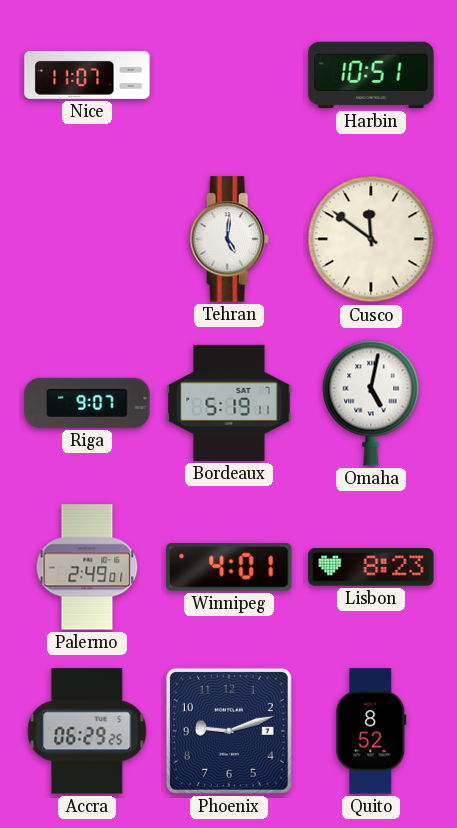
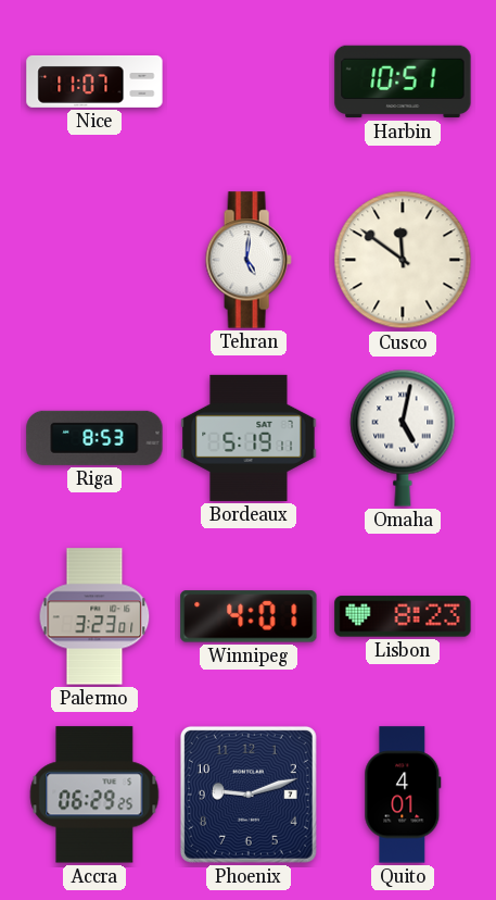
Riga: 9:07 -> 8:53
Palermo: 2:49 -> 3:23
Quito: 8:52 -> 4:01
